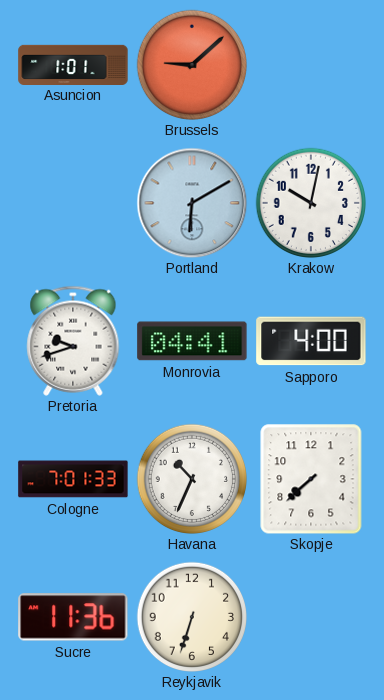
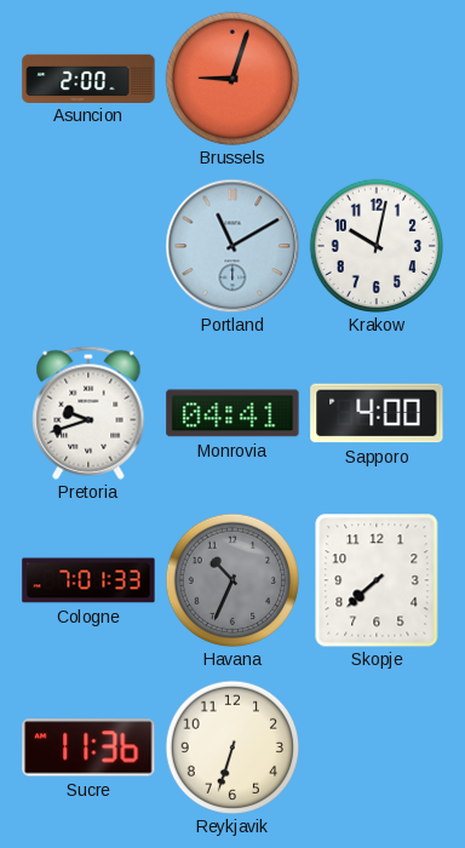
Asuncion: 1:01 -> 2:00
Brussels: 9:08 -> 9:03
Portland: 6:10 -> 11:10
Havana dial: white -> grey
